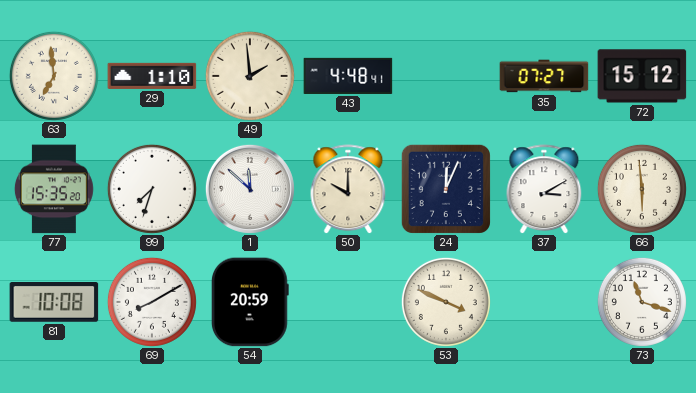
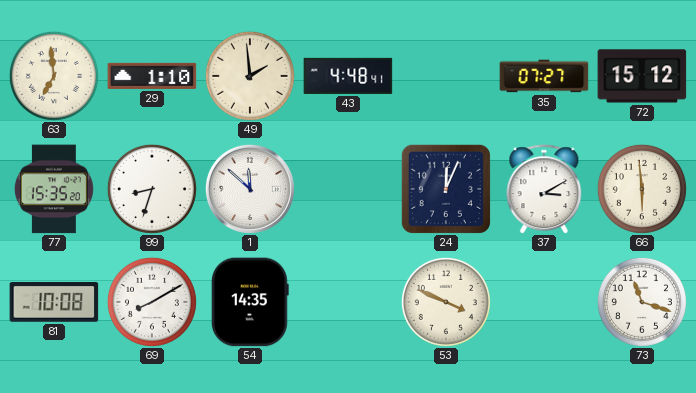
99: 7:33 -> 8:33
50: 10:00 -> none
54: 20:59 -> 14:35
